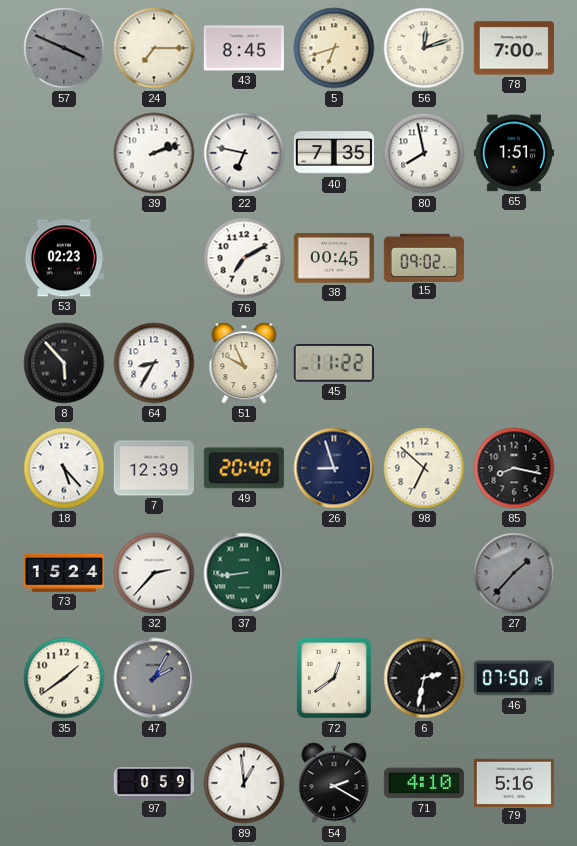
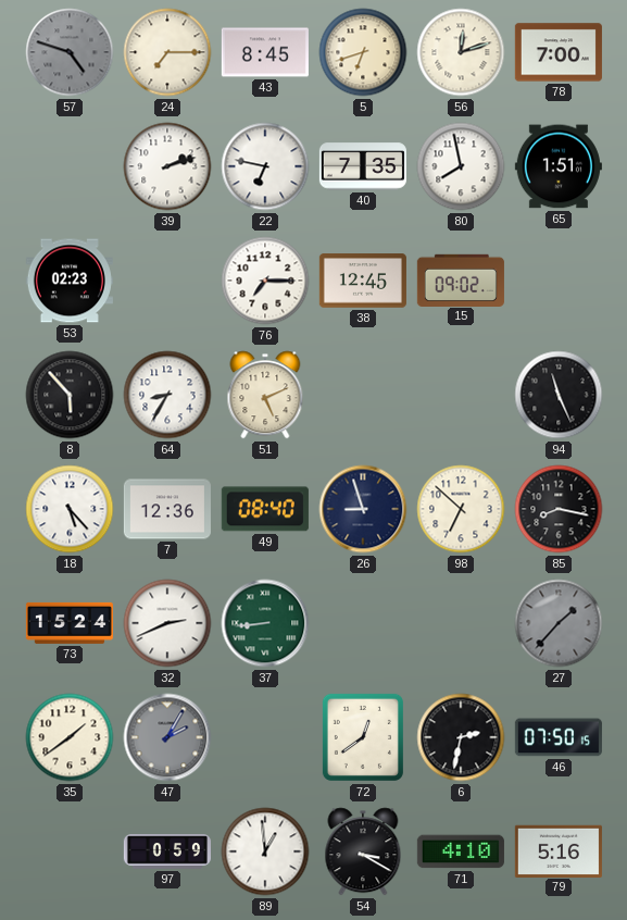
57: 3:49 -> 4:48
76: 7:10 -> 7:15
38: 00:45 -> 12:45
51: 9:56 -> 5:11
45: 11:22 -> none
94: none -> 11:26
7: 12:39 -> 12:36
49: 20:40 -> 08:40
32: 2:37 -> 2:41
54: 2:20 -> 3:20
